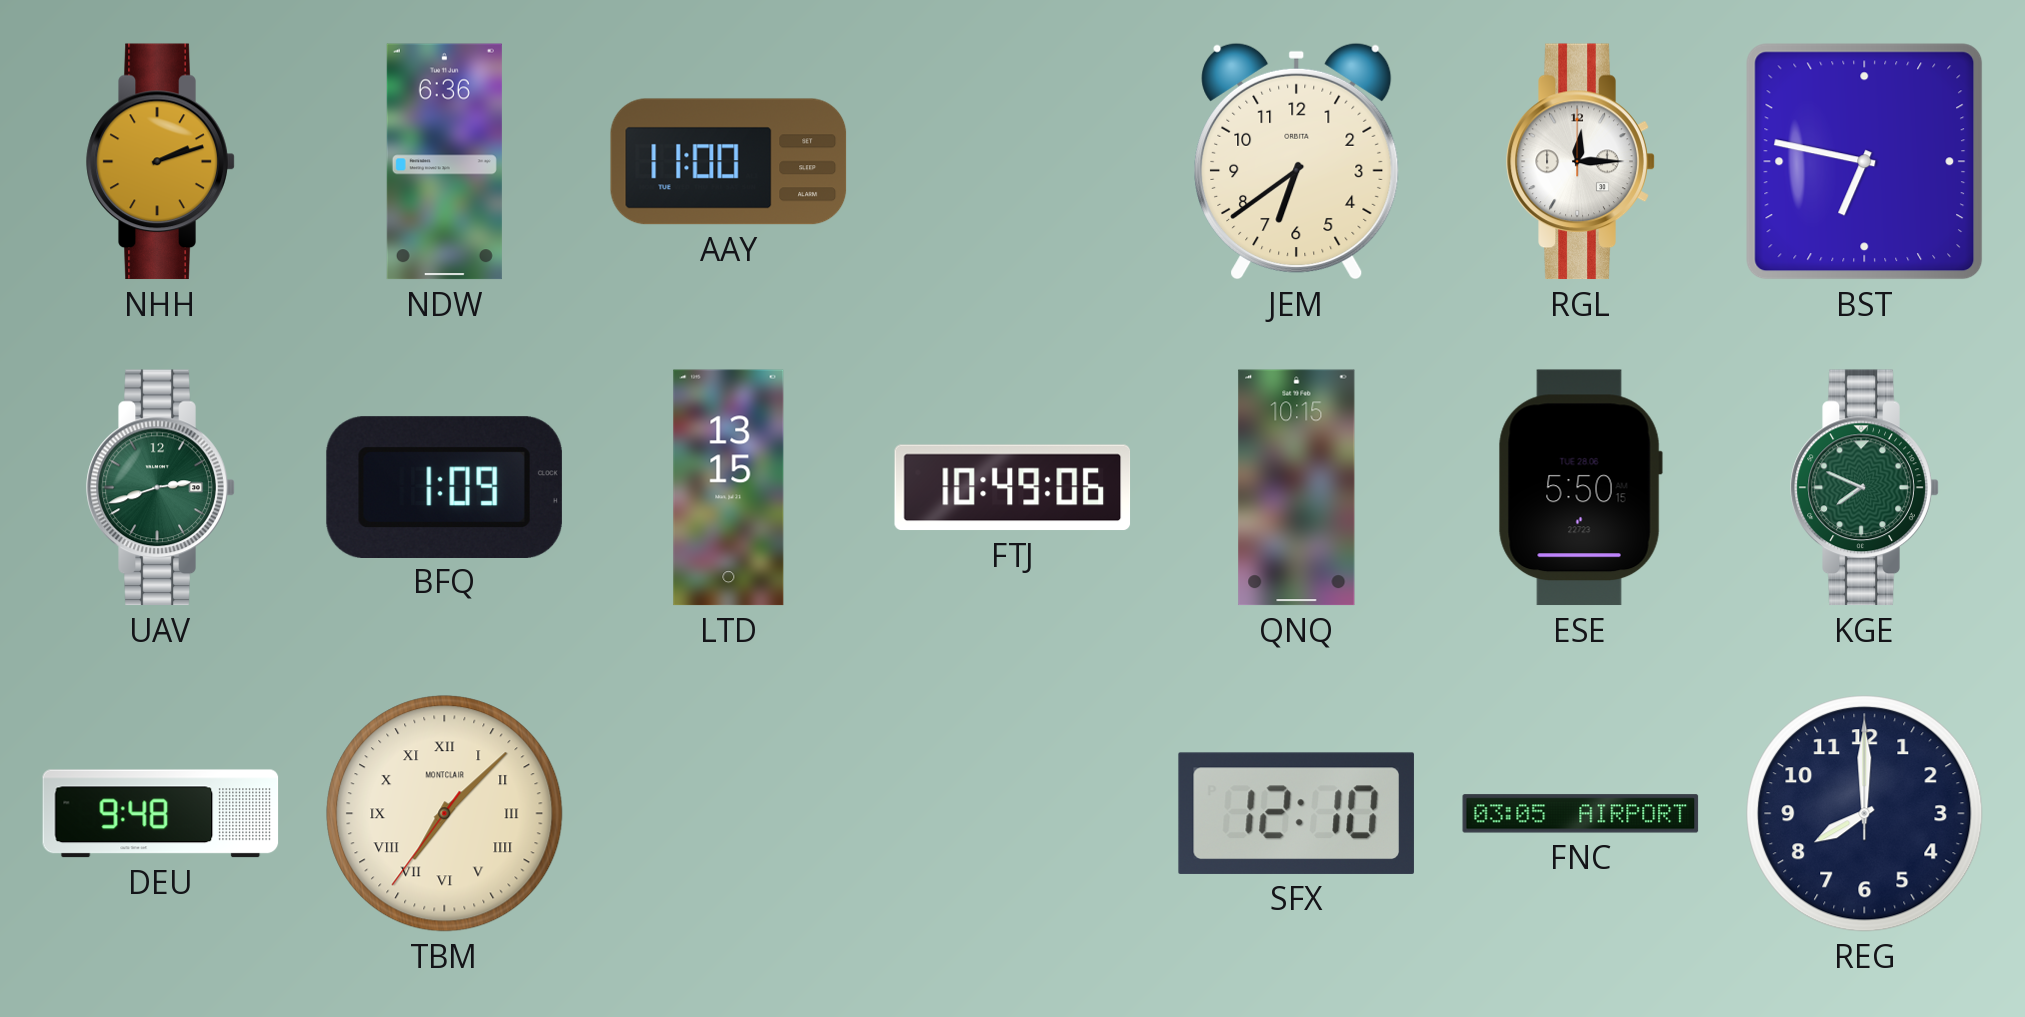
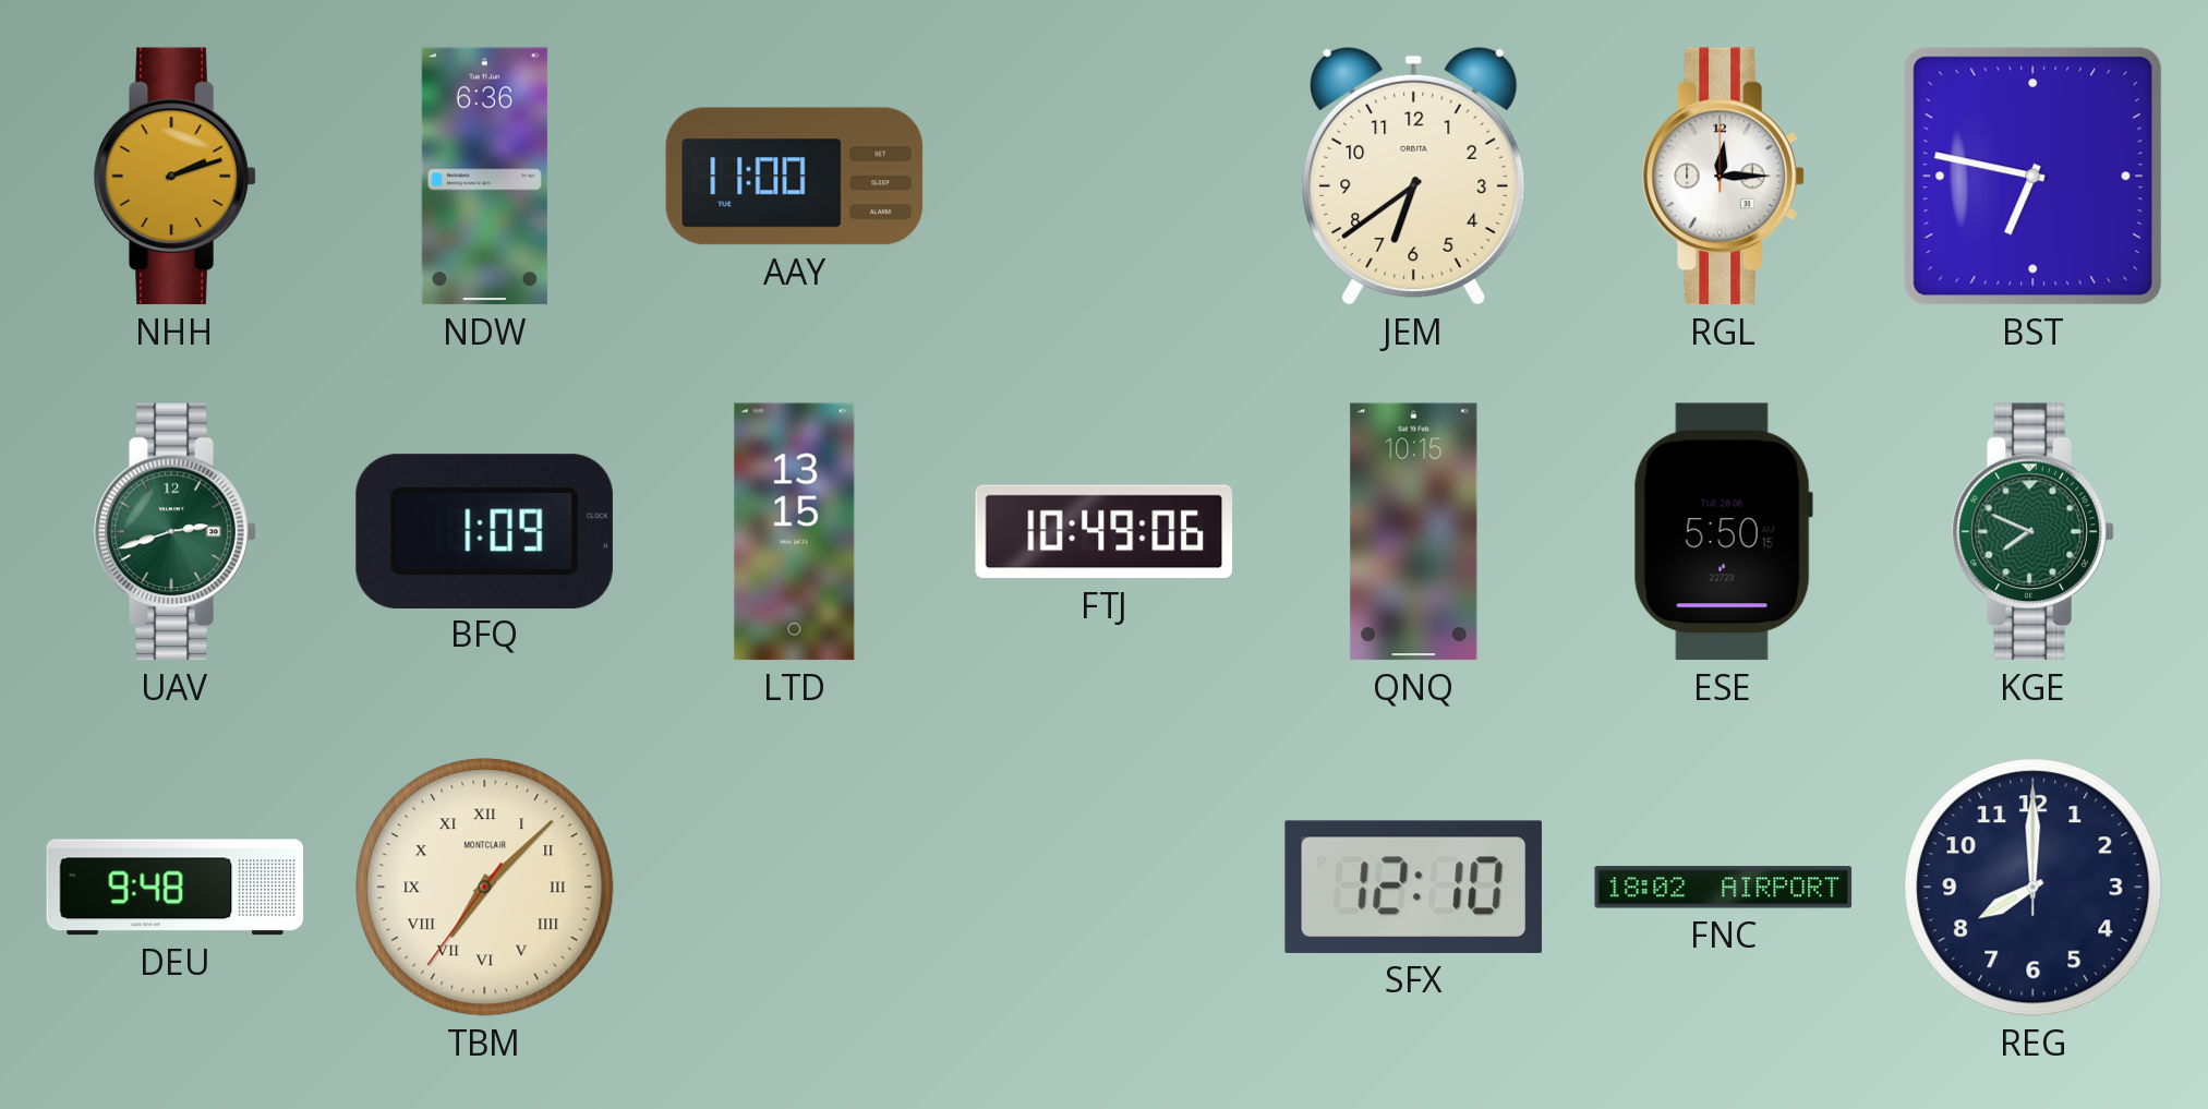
FNC: 03:05 -> 18:02
